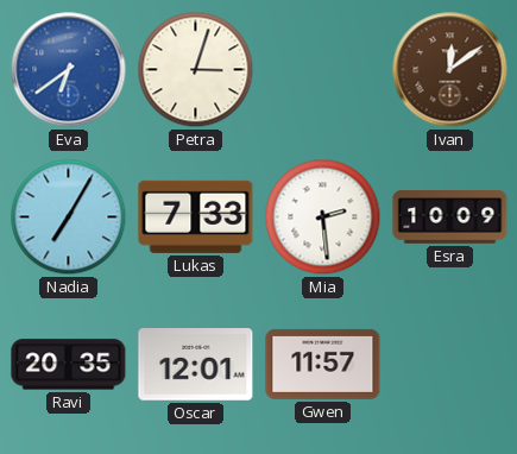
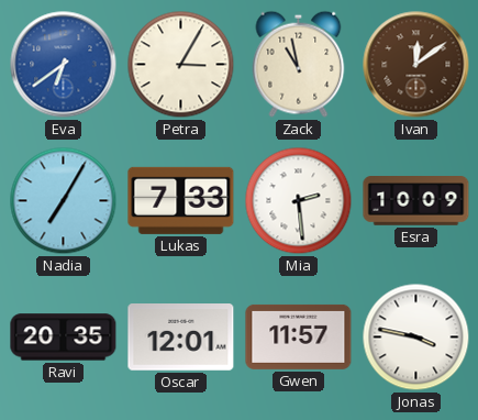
Petra: 3:03 -> 3:05
Zack: none -> 10:58
Jonas: none -> 3:47
